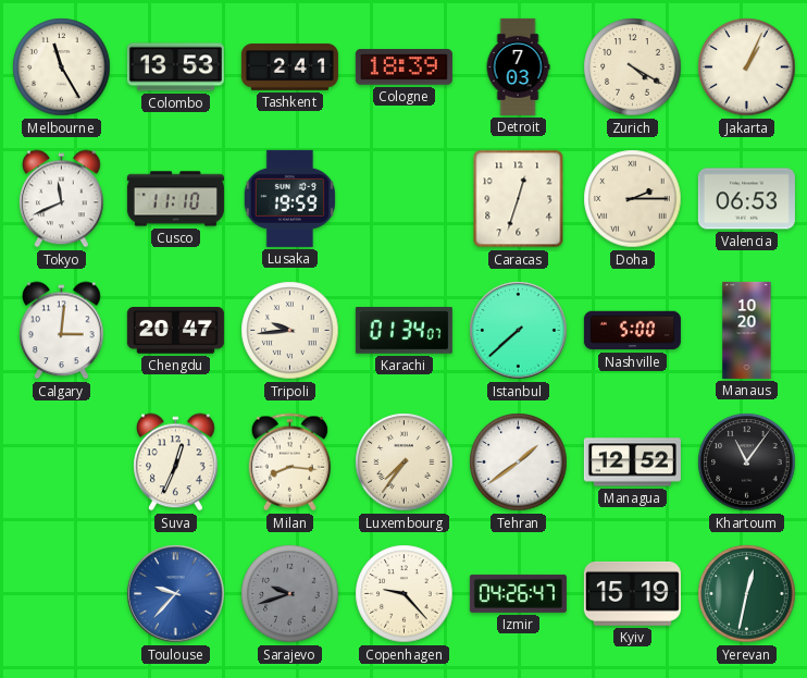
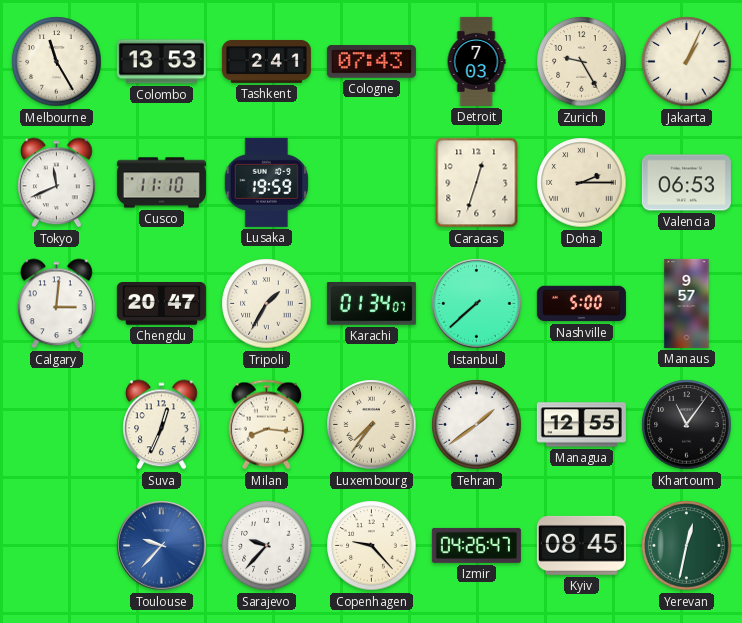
Cologne: 18:39 -> 07:43
Zurich: 4:20 -> 9:25
Tripoli: 9:44 -> 1:35
Manaus: 10:20 -> 9:57
Managua: 12:52 -> 12:55
Sarajevo: 9:42 -> 9:37
Sarajevo dial: grey -> white
Kyiv: 15:19 -> 08:45
